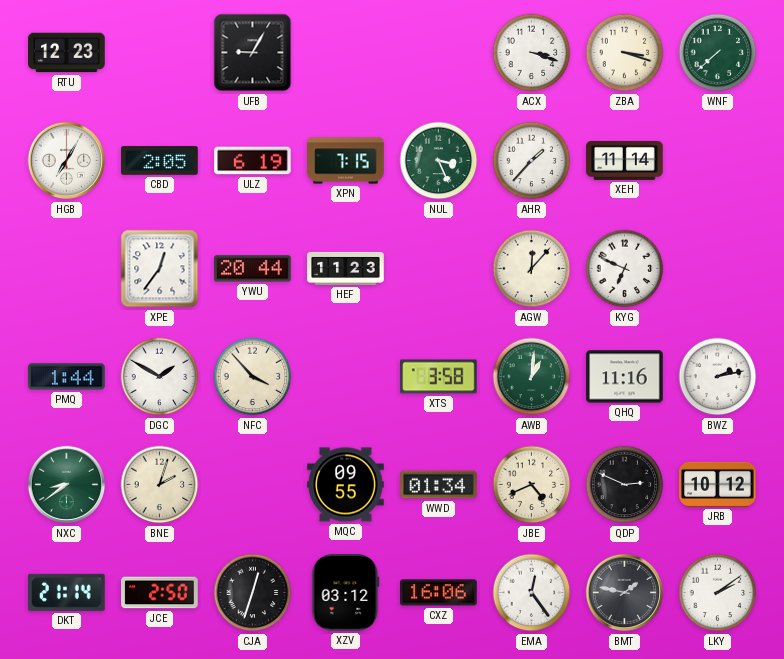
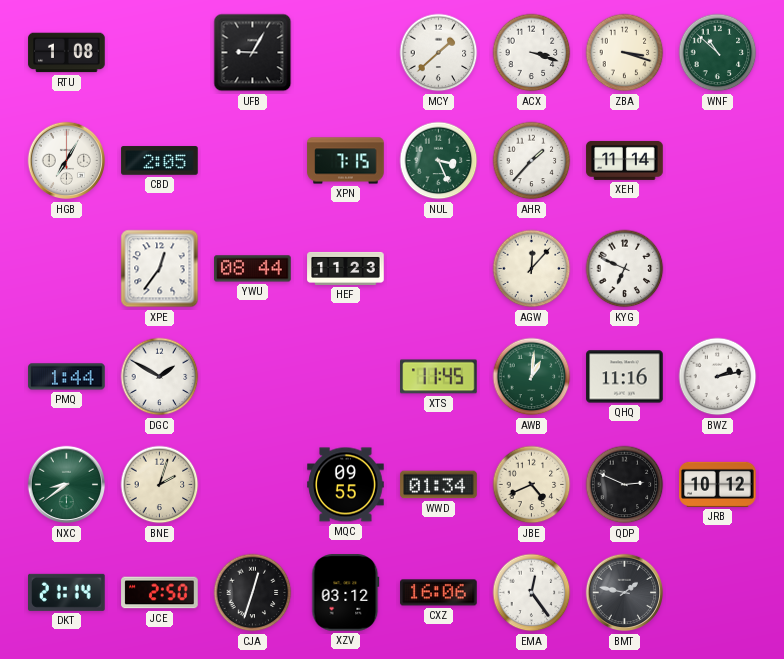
RTU: 12:23 -> 1:08
MCY: none -> 1:38
WNF: 7:38 -> 10:52
ULZ: 6:19 -> none
YWU: 20:44 -> 08:44
NFC: 3:53 -> none
XTS: 3:58 -> 11:45
LKY: 2:09 -> none
